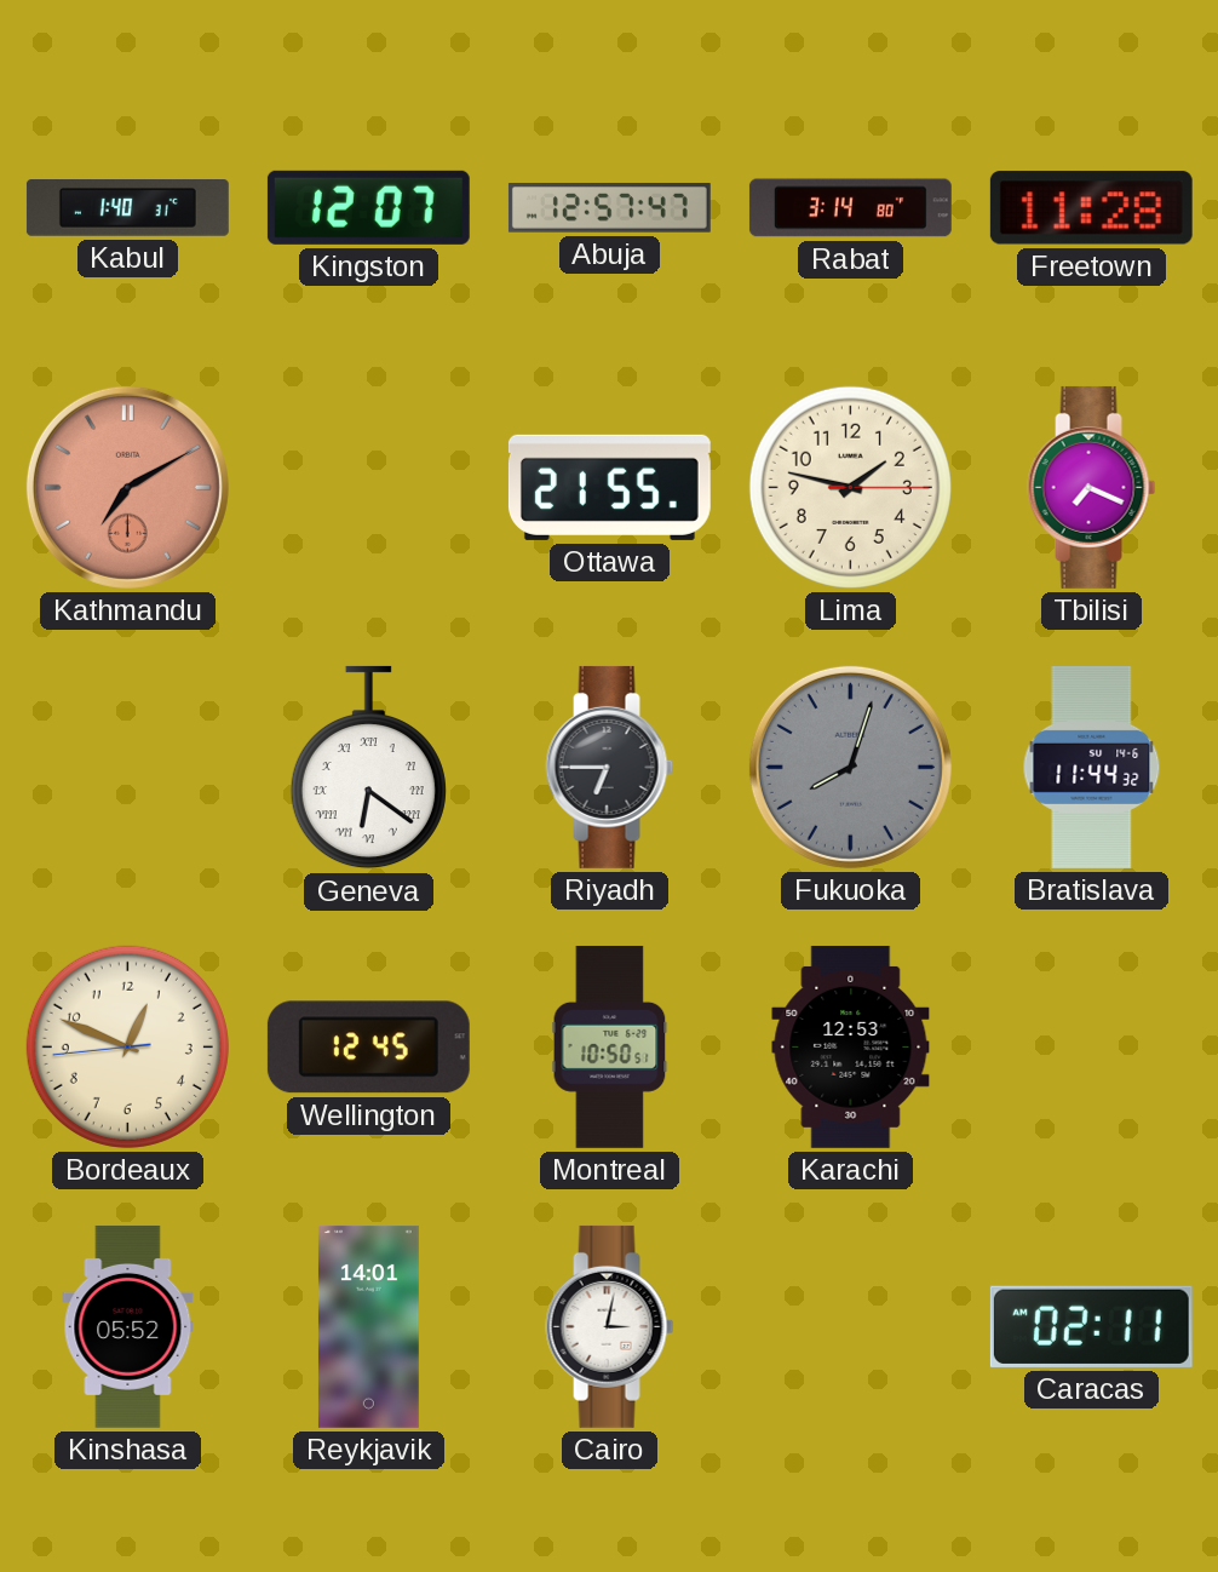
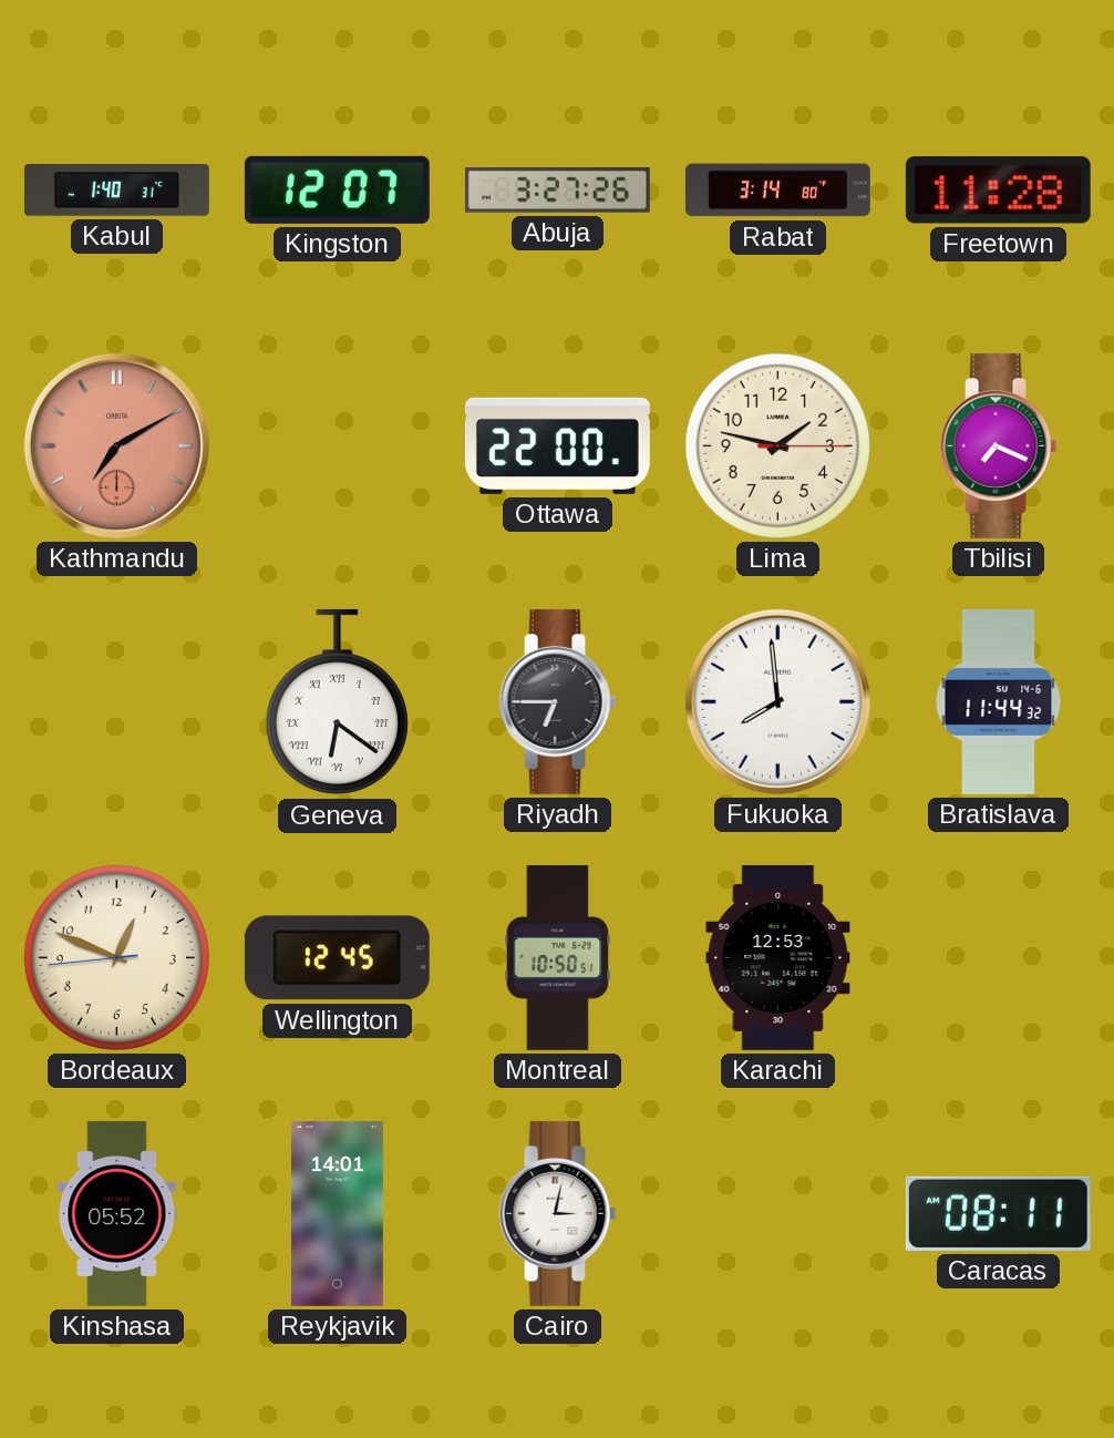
Abuja: 12:57 -> 3:27
Ottawa: 21:55 -> 22:00
Fukuoka: 8:03 -> 7:59
Fukuoka dial: grey -> white
Caracas: 02:11 -> 08:11
